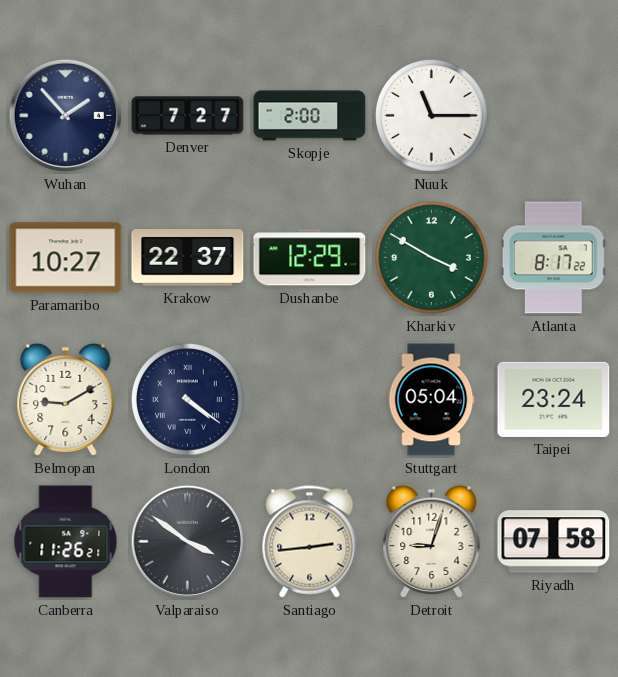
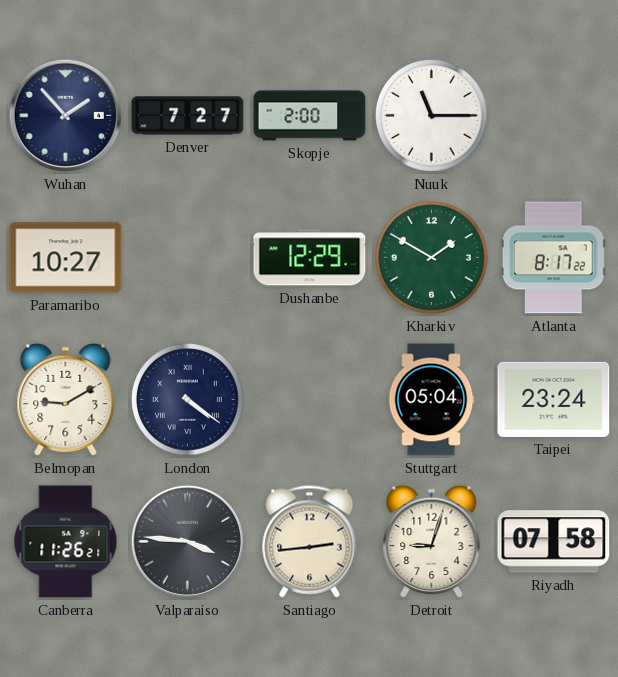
Krakow: 22:37 -> none
Kharkiv: 3:50 -> 1:50
Valparaiso: 3:51 -> 3:46
